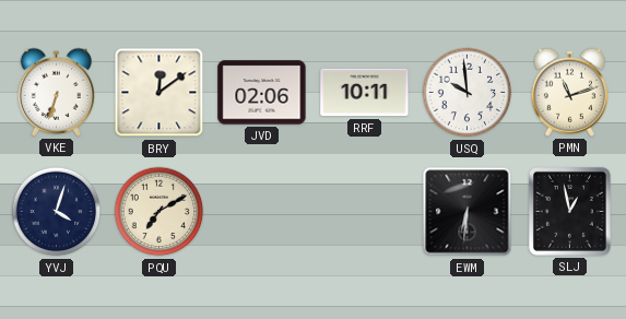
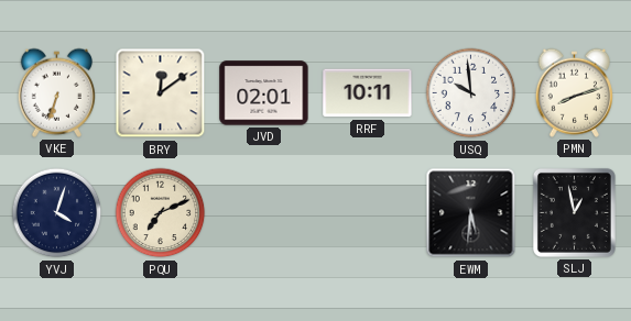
JVD: 02:06 -> 02:01
PMN: 11:12 -> 8:12
PQU: 7:10 -> 7:11
EWM: 6:31 -> 5:31
